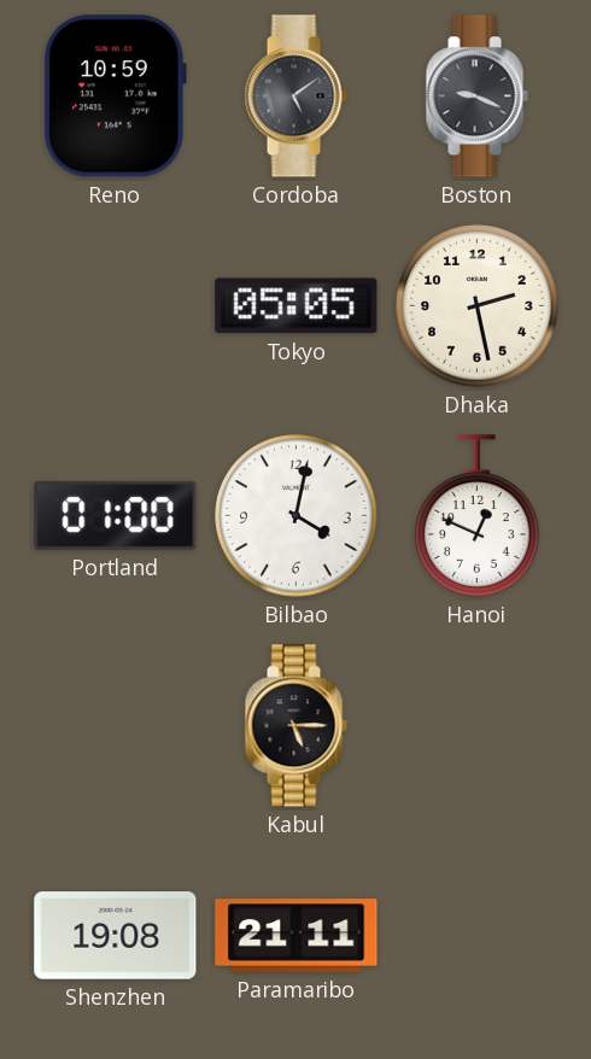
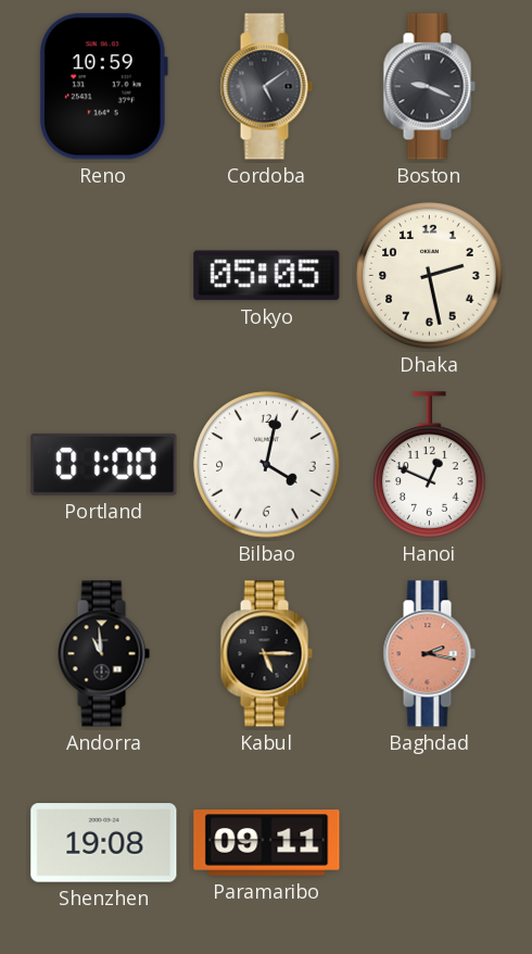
Andorra: none -> 10:59
Baghdad: none -> 2:17
Paramaribo: 21:11 -> 09:11
